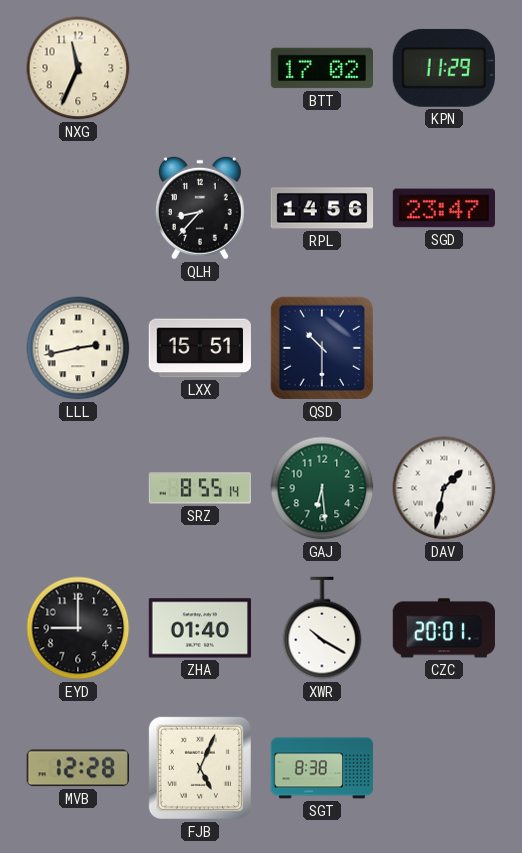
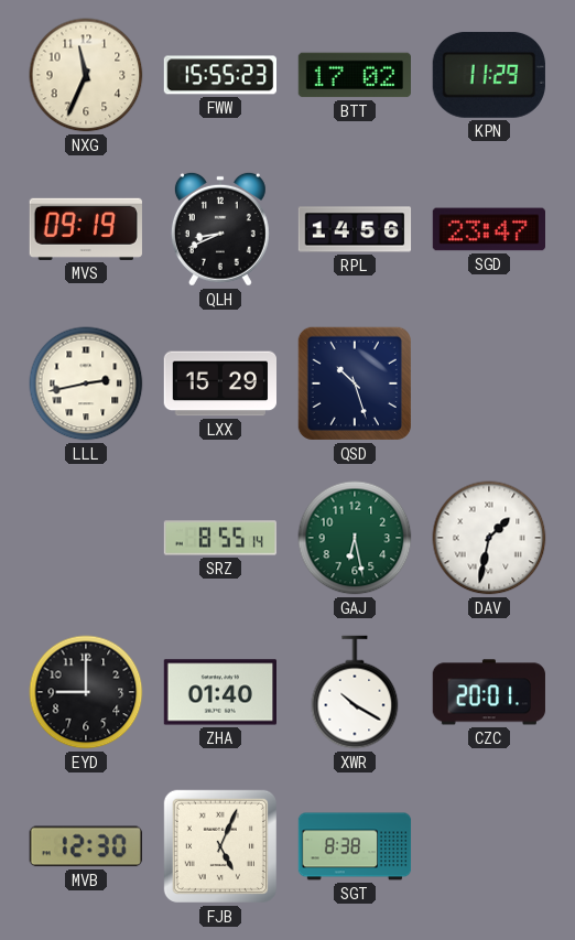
FWW: none -> 15:55
MVS: none -> 09:19
QLH: 8:37 -> 8:41
LXX: 15:51 -> 15:29
QSD: 10:30 -> 10:27
GAJ: 6:29 -> 6:28
MVB: 12:28 -> 12:30
